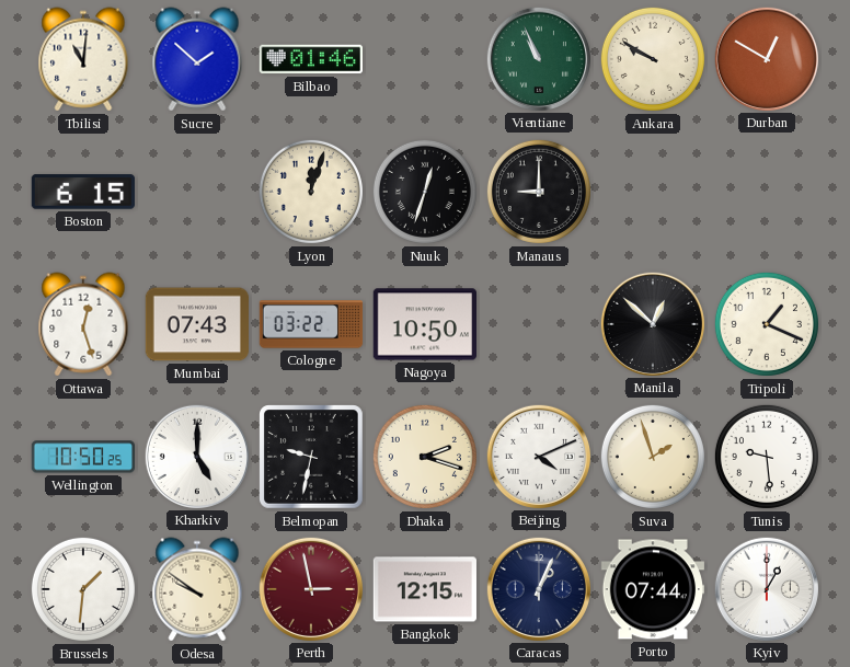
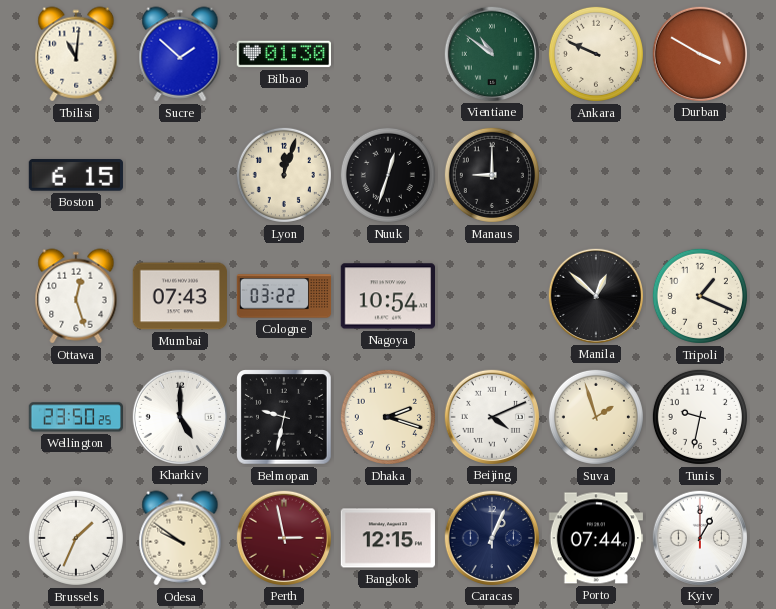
Bilbao: 01:46 -> 01:30
Vientiane: 10:56 -> 10:51
Ankara: 9:50 -> 9:49
Durban: 12:50 -> 3:50
Nagoya: 10:50 -> 10:54
Wellington: 10:50 -> 23:50
Tunis: 9:29 -> 9:32
Brussels: 1:31 -> 1:34
